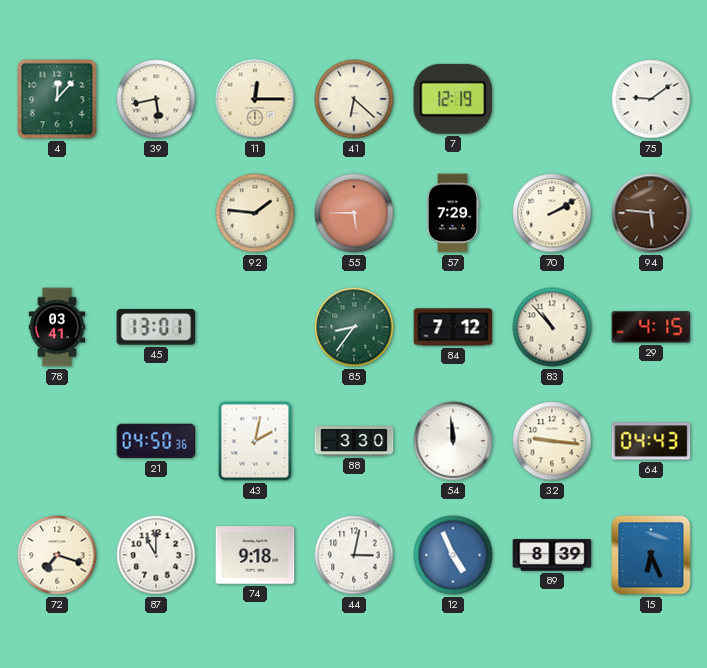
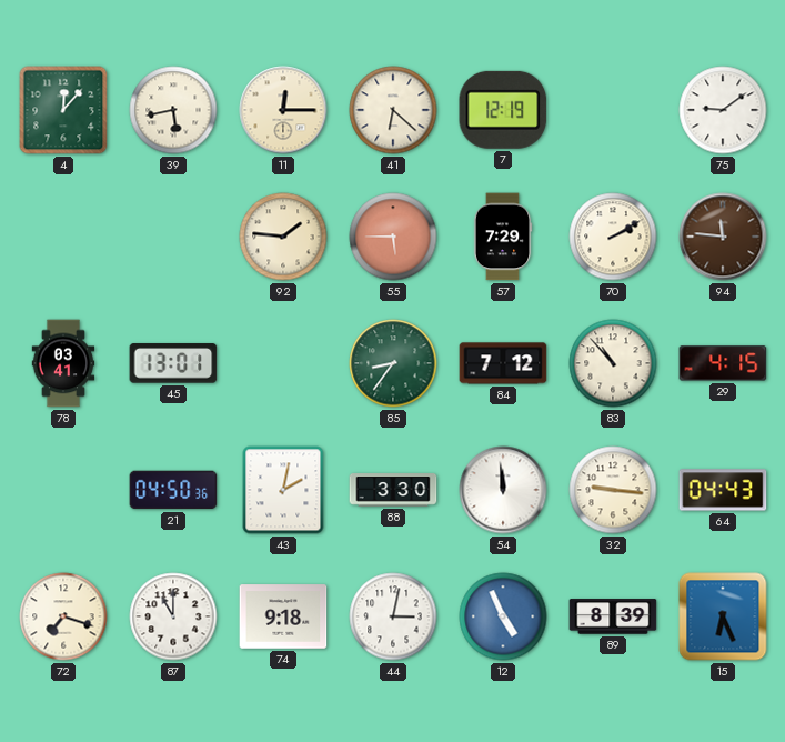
94: 5:46 -> 11:46
